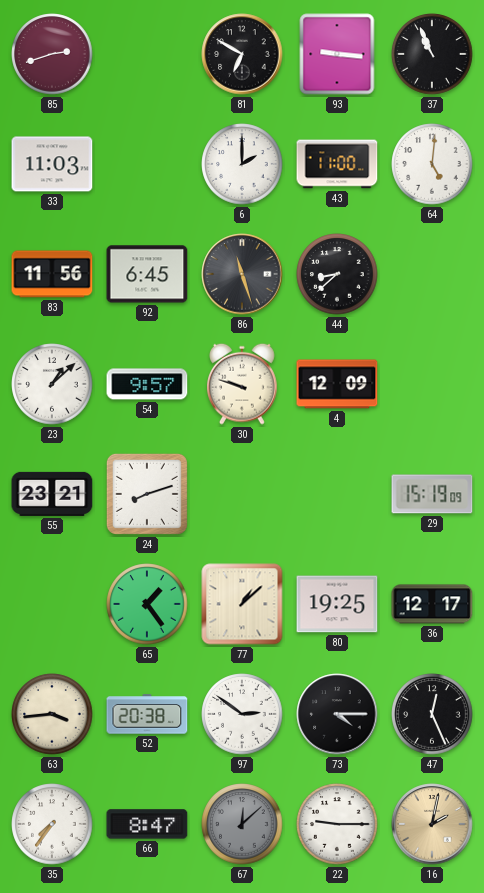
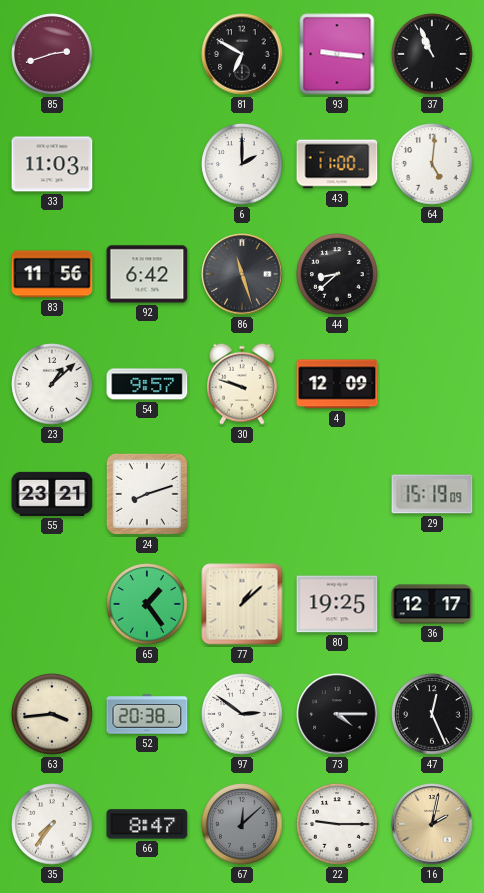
92: 6:45 -> 6:42
